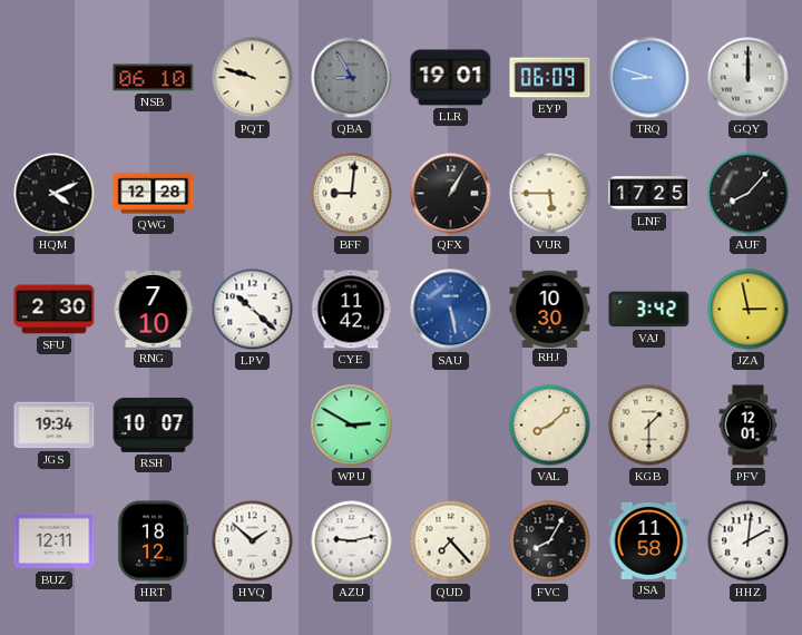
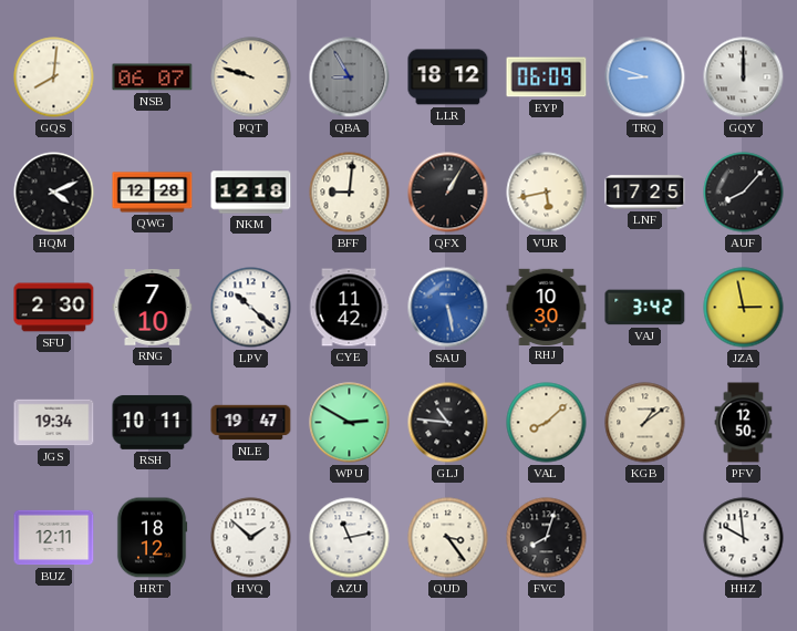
GQS: none -> 8:01
NSB: 06:10 -> 06:07
LLR: 19:01 -> 18:12
NKM: none -> 12:18
VUR: 5:45 -> 5:43
RSH: 10:07 -> 10:11
NLE: none -> 19:47
GLJ: none -> 10:46
KGB: 1:30 -> 1:09
PFV: 12:01 -> 12:50
AZU: 9:13 -> 11:13
QUD: 7:23 -> 3:24
FVC: 8:05 -> 8:03
JSA: 11:58 -> none
HHZ: 2:01 -> 9:59
